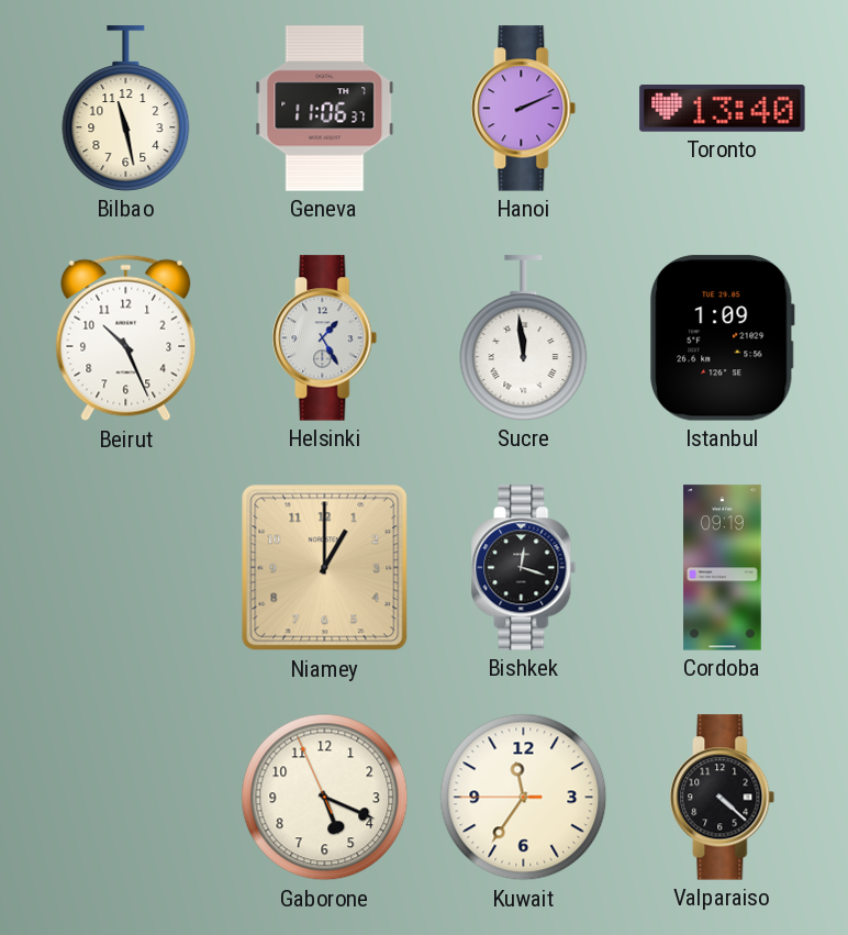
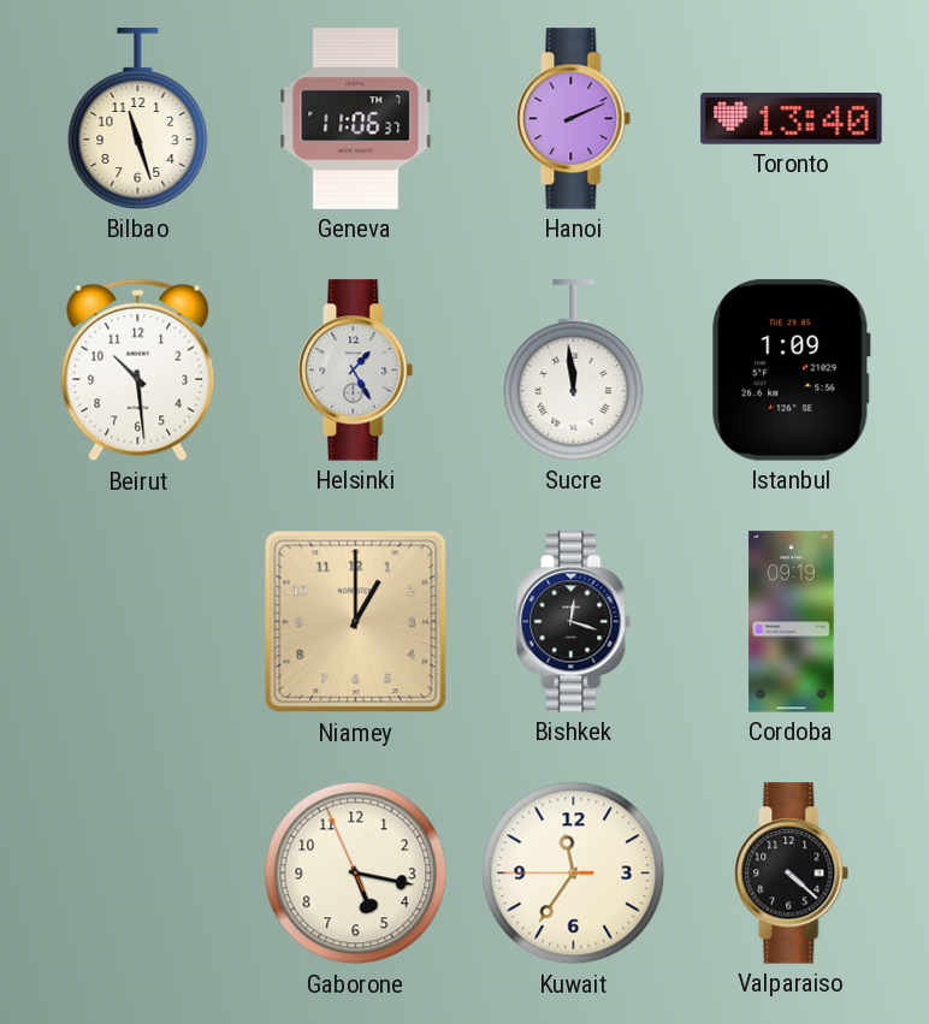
Bilbao: 11:28 -> 11:27
Beirut: 10:26 -> 10:29
Gaborone: 5:18 -> 5:16
